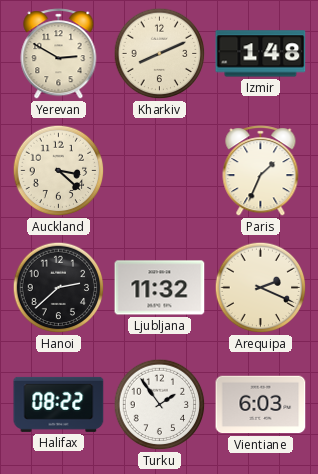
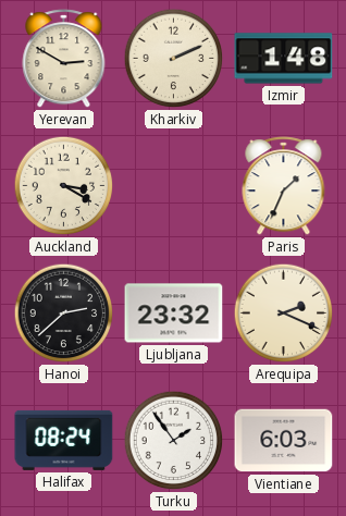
Kharkiv: 8:11 -> 2:11
Auckland: 3:22 -> 3:20
Ljubljana: 11:32 -> 23:32
Halifax: 08:22 -> 08:24
